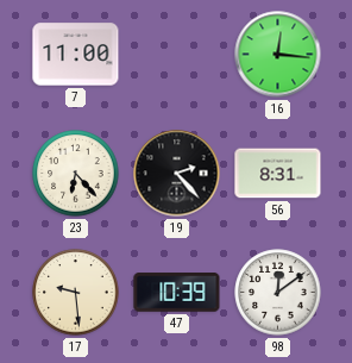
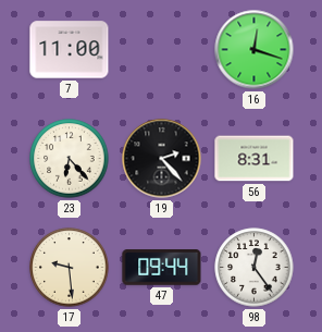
16: 12:16 -> 12:18
47: 10:39 -> 09:44
98: 12:09 -> 12:24
